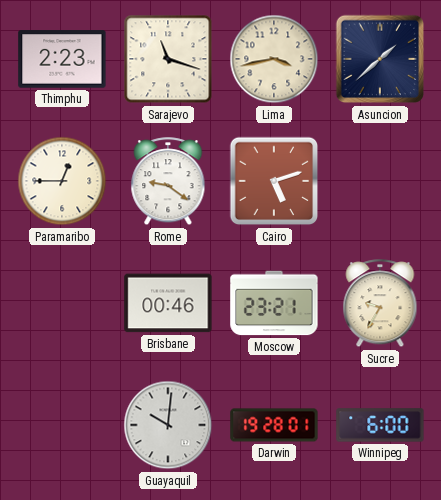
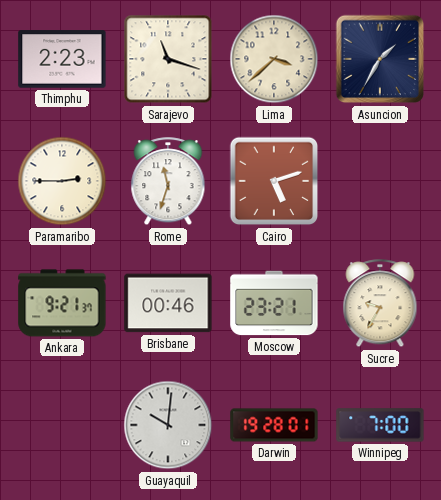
Lima: 3:43 -> 3:38
Asuncion: 1:38 -> 1:35
Paramaribo: 12:45 -> 2:45
Rome: 9:21 -> 11:33
Ankara: none -> 9:21
Winnipeg: 6:00 -> 7:00
